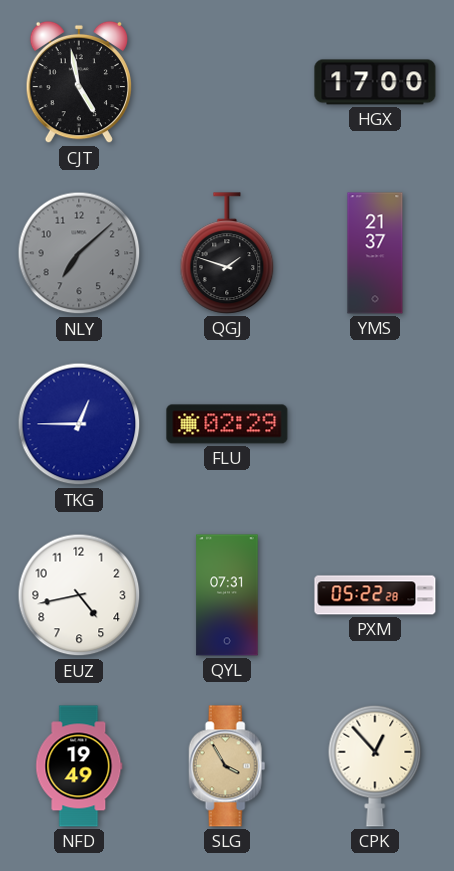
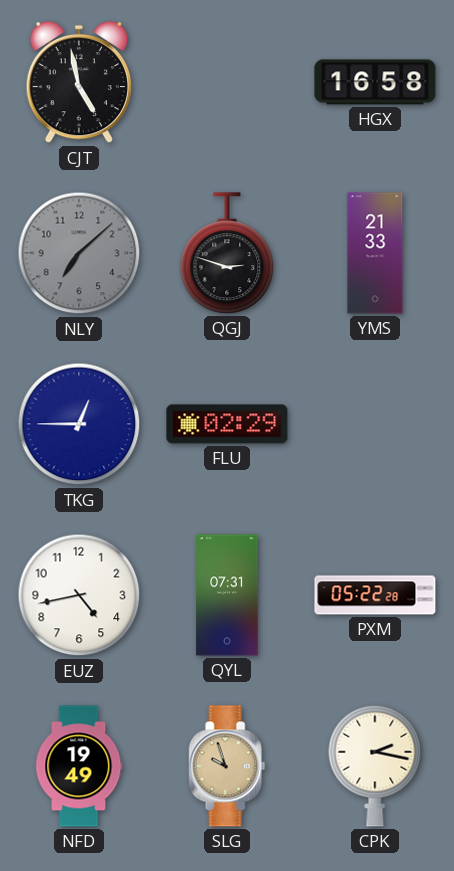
HGX: 17:00 -> 16:58
QGJ: 1:48 -> 2:48
YMS: 21:37 -> 21:33
SLG: 3:55 -> 9:57
CPK: 12:53 -> 2:17
